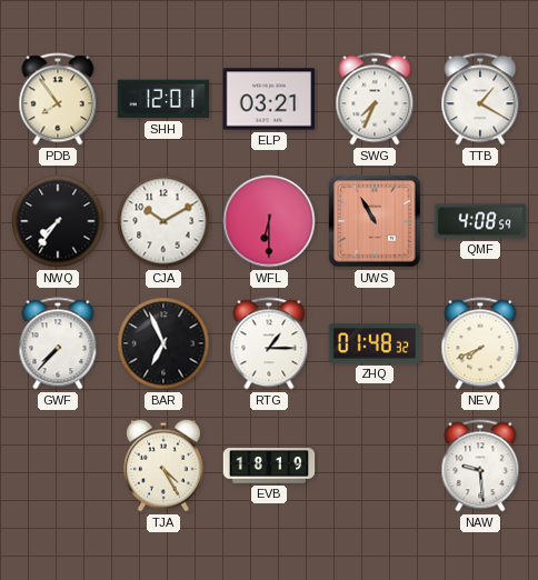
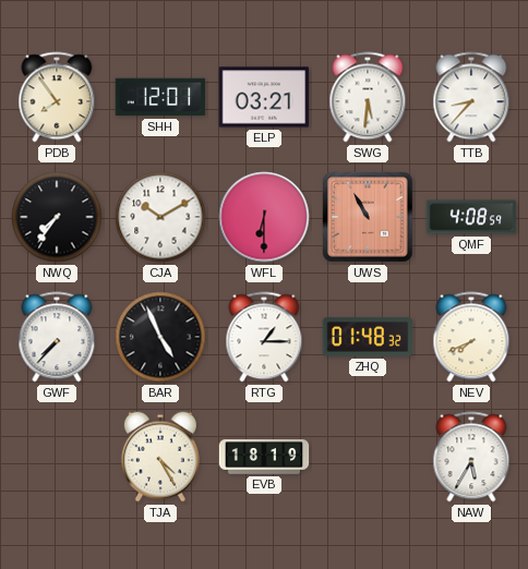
SWG: 7:34 -> 5:31
TTB: 1:20 -> 8:37
BAR: 6:56 -> 4:56
NAW: 9:29 -> 5:35
